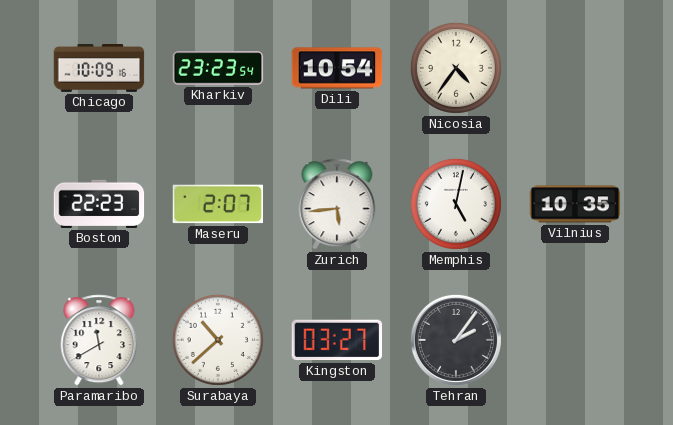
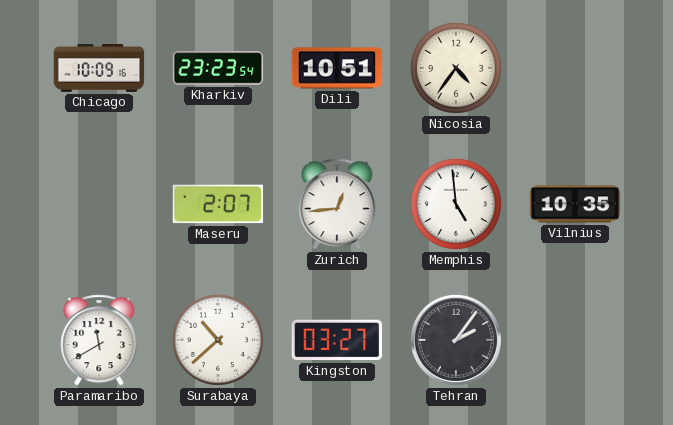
Dili: 10:54 -> 10:51
Boston: 22:23 -> none
Zurich: 5:44 -> 12:44
Memphis: 5:02 -> 4:59
